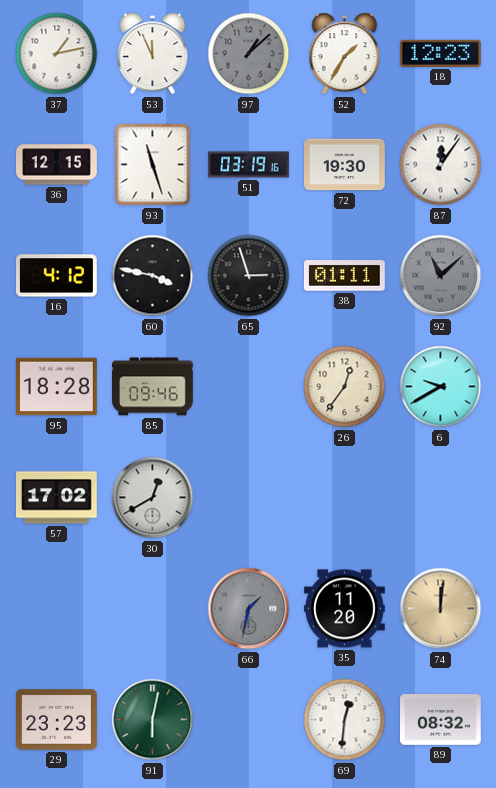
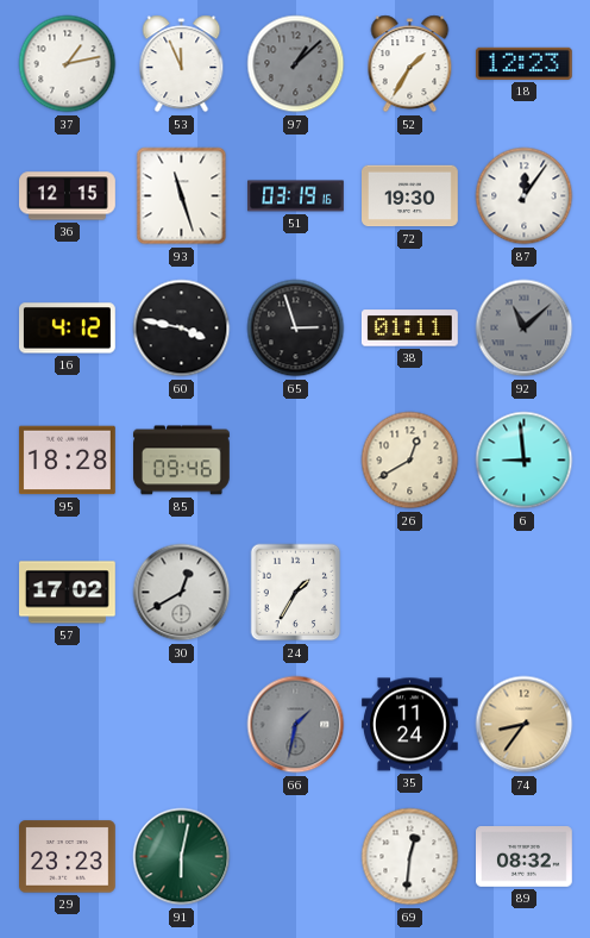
26: 12:36 -> 12:40
6: 9:40 -> 8:59
24: none -> 1:35
35: 11:20 -> 11:24
74: 12:01 -> 8:36
